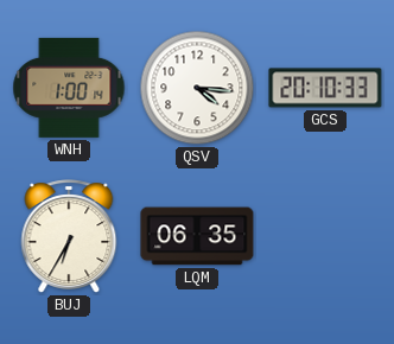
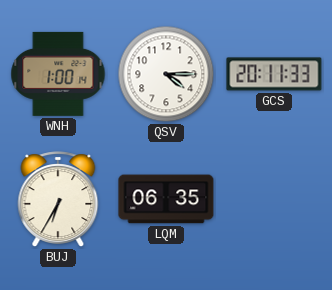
QSV: 4:16 -> 4:15
GCS: 20:10 -> 20:11
